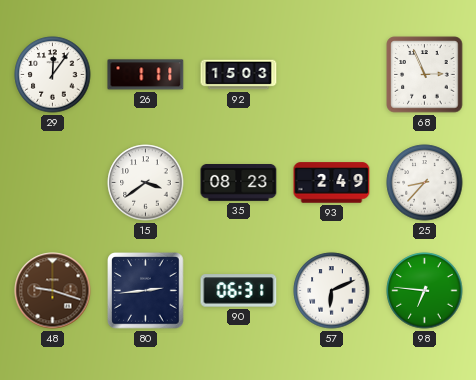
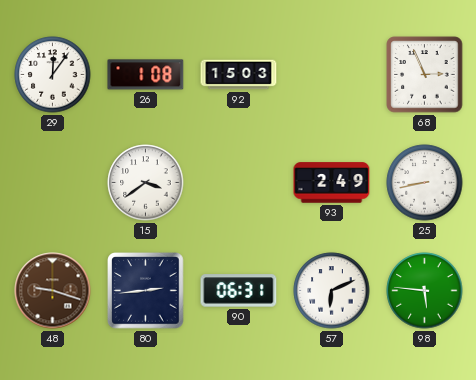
26: 1:11 -> 1:08
35: 08:23 -> none
25: 8:37 -> 8:43
98: 6:46 -> 5:46
